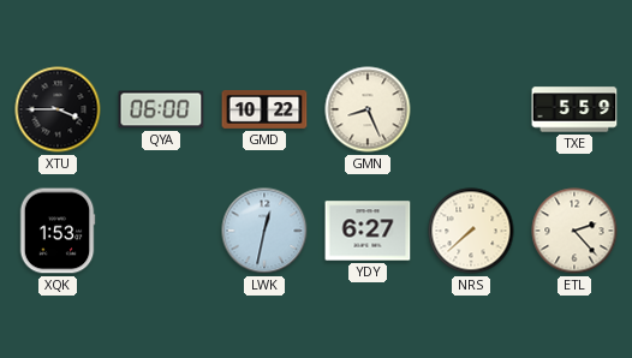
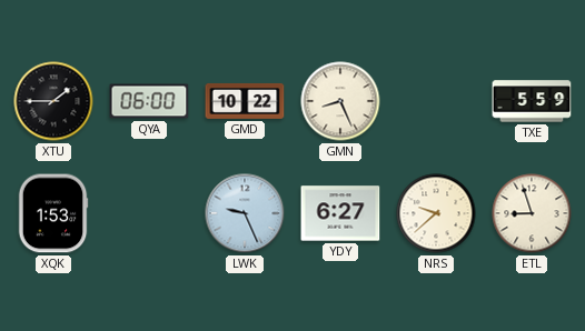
XTU: 3:45 -> 1:45
LWK: 12:32 -> 9:26
NRS: 7:38 -> 9:38
ETL: 2:23 -> 8:57
